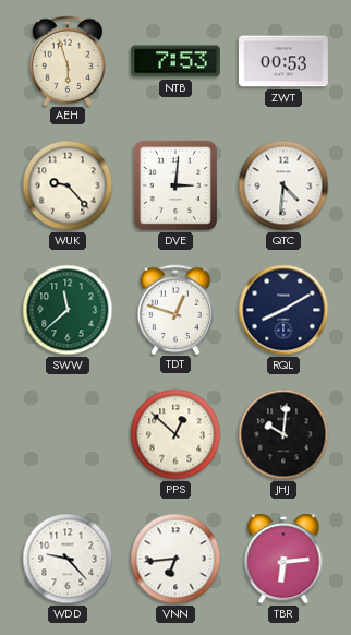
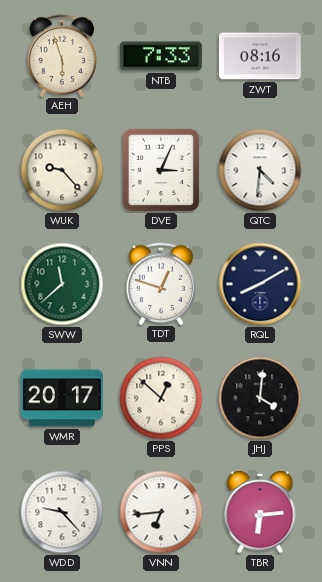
NTB: 7:53 -> 7:33
ZWT: 00:53 -> 08:16
DVE: 3:01 -> 3:04
WMR: none -> 20:17
JHJ: 10:01 -> 4:01
